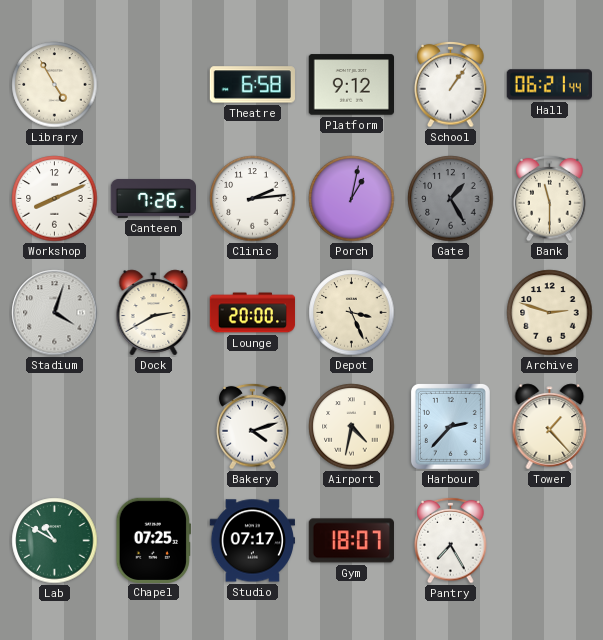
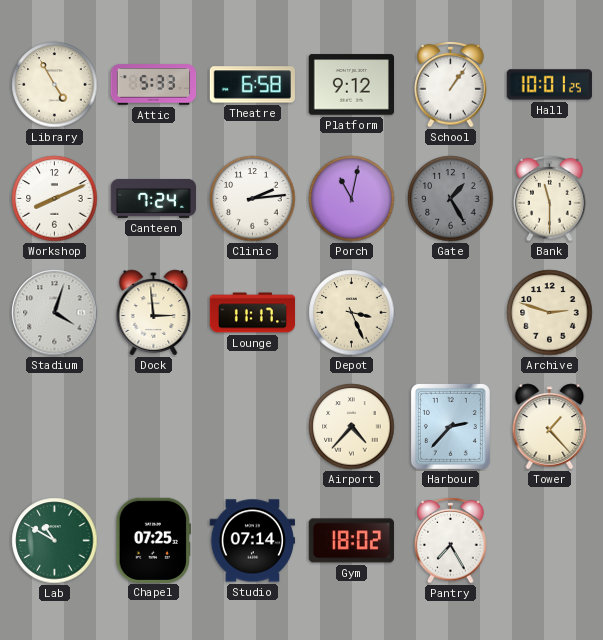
Attic: none -> 5:33
Hall: 06:21 -> 10:01
Canteen: 7:26 -> 7:24
Porch: 1:02 -> 11:02
Dock: 2:40 -> 2:59
Lounge: 20:00 -> 11:17
Bakery: 4:12 -> none
Airport: 4:32 -> 4:37
Studio: 07:17 -> 07:14
Gym: 18:07 -> 18:02
